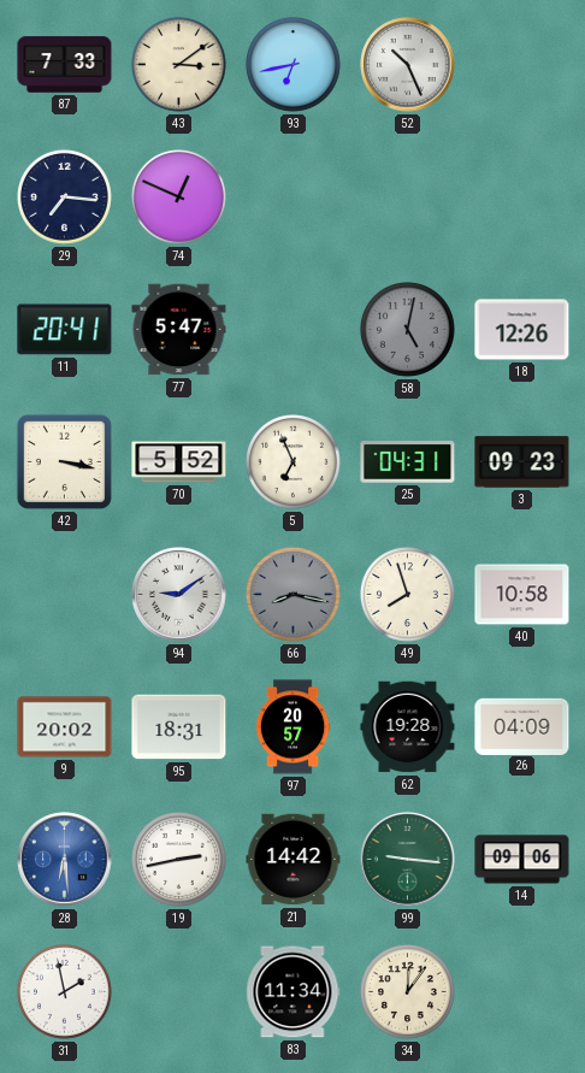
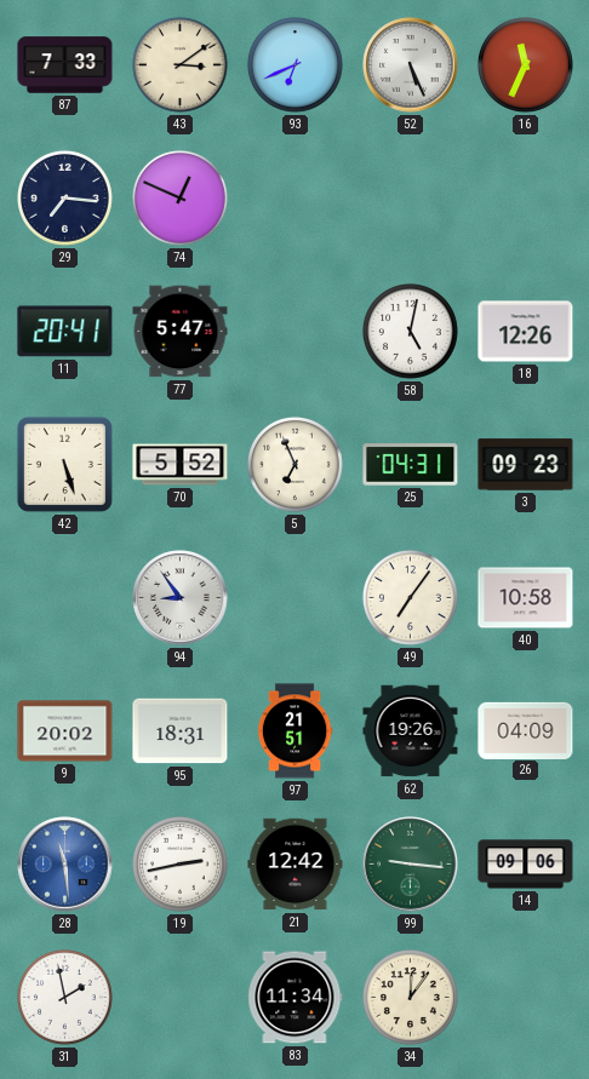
93: 6:43 -> 6:41
52: 10:26 -> 5:26
16: none -> 11:34
58 dial: grey -> white
42: 3:17 -> 5:27
94: 9:09 -> 8:54
66: 8:17 -> none
49: 7:57 -> 7:06
97: 20:57 -> 21:51
62: 19:28 -> 19:26
28: 6:29 -> 11:29
21: 14:42 -> 12:42
